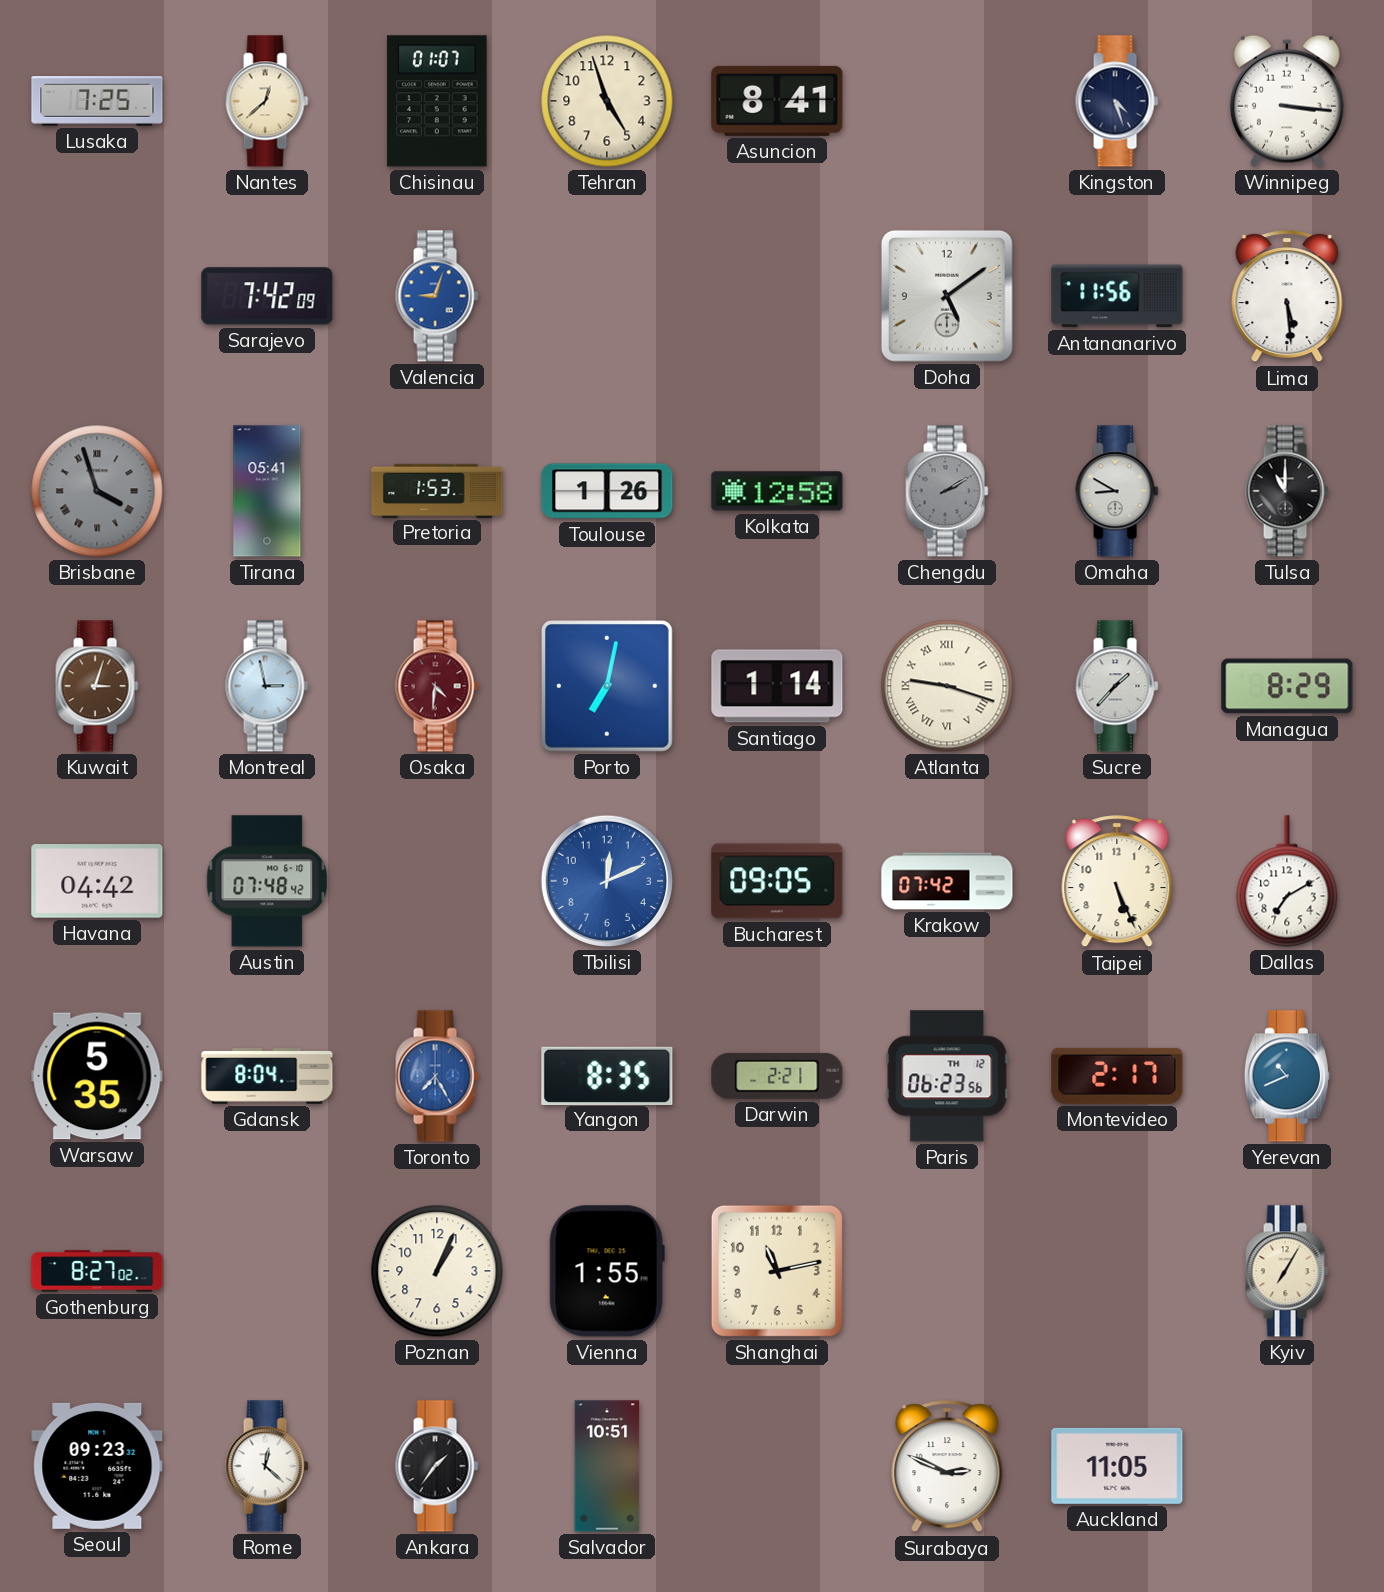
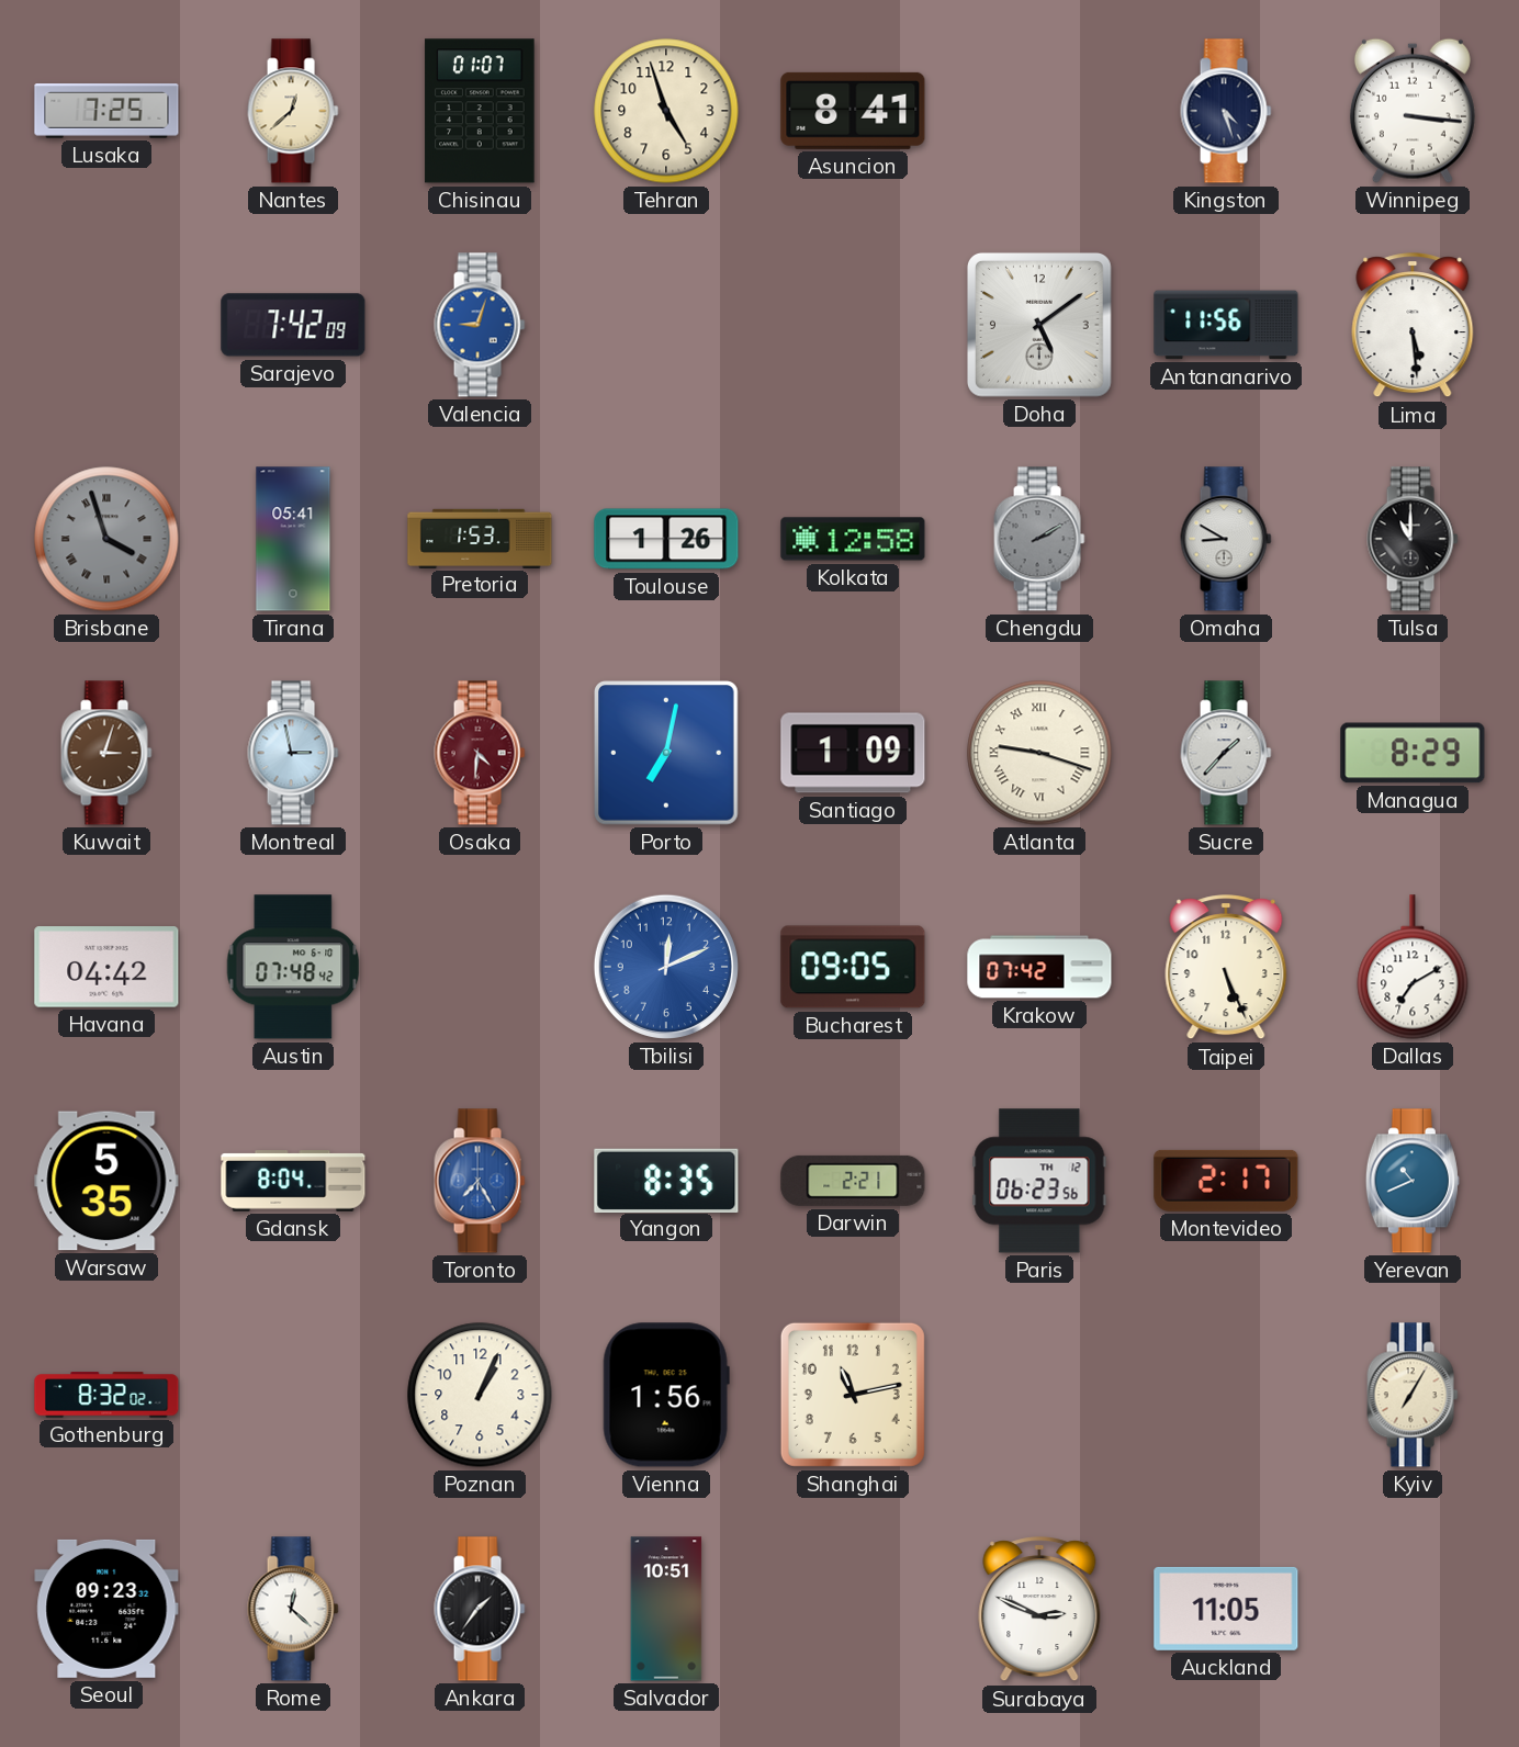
Santiago: 1:14 -> 1:09
Gothenburg: 8:27 -> 8:32
Vienna: 1:55 -> 1:56
